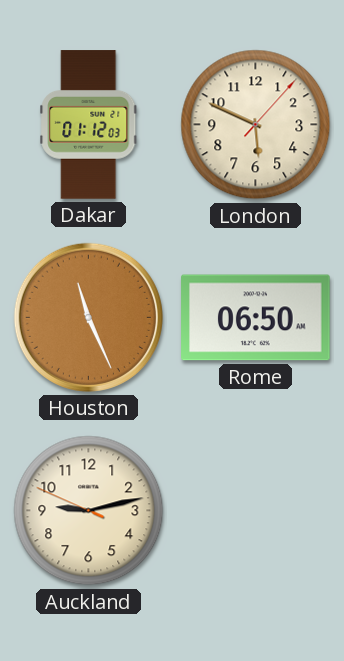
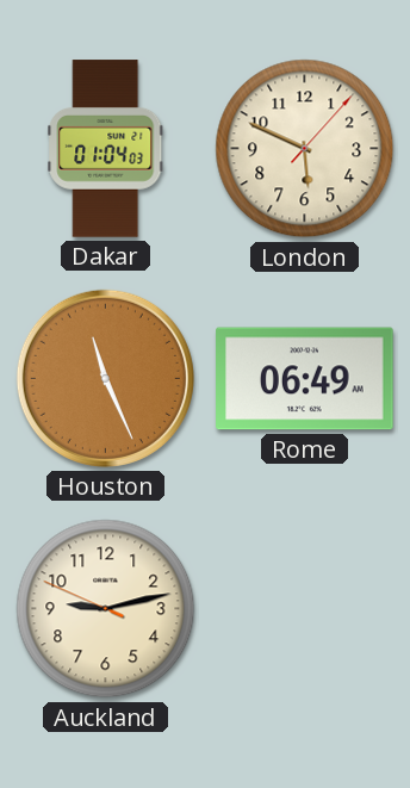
Dakar: 01:12 -> 01:04
Rome: 06:50 -> 06:49
